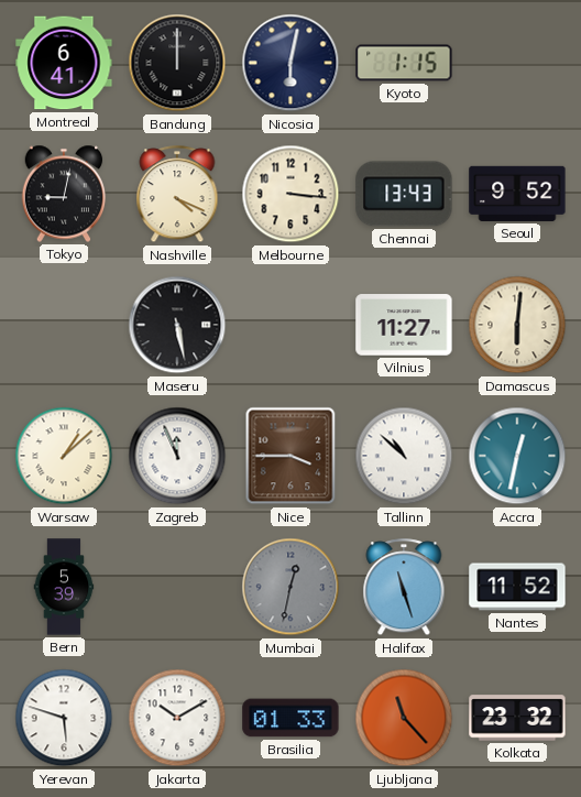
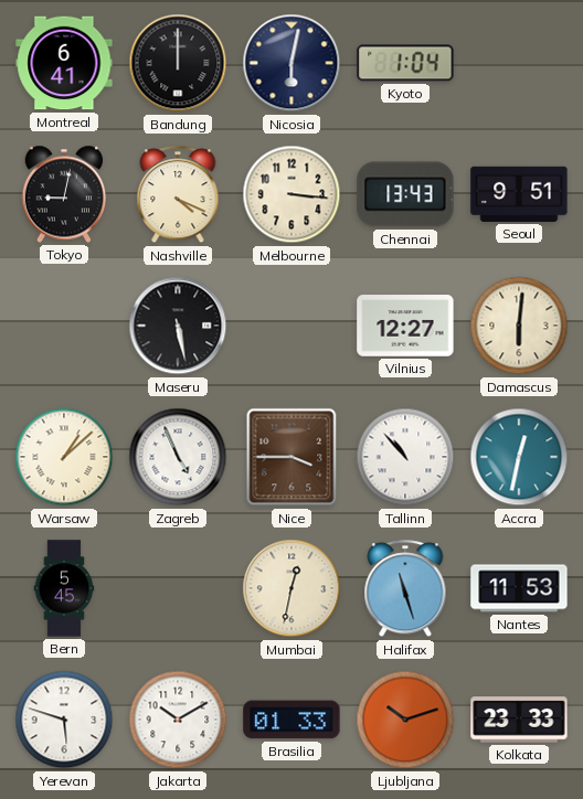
Kyoto: 1:15 -> 1:04
Seoul: 9:52 -> 9:51
Vilnius: 11:27 -> 12:27
Zagreb: 11:56 -> 4:56
Tallinn: 10:52 -> 10:53
Bern: 5:39 -> 5:45
Mumbai dial: grey -> cream
Nantes: 11:52 -> 11:53
Ljubljana: 11:23 -> 10:12
Kolkata: 23:32 -> 23:33
